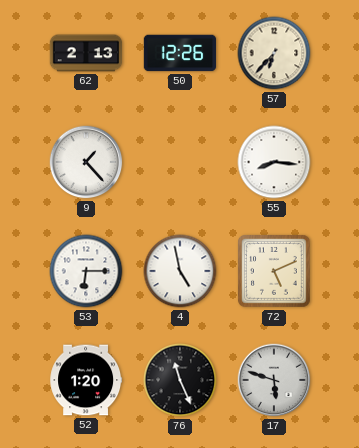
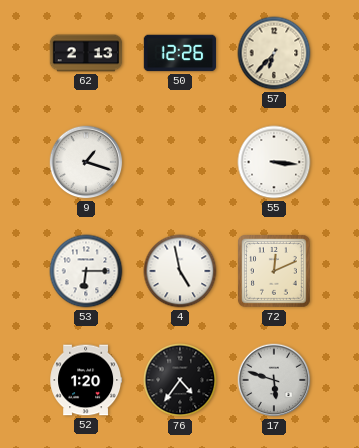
9: 1:23 -> 1:18
55: 8:16 -> 3:16
72: 5:11 -> 12:11
76: 11:26 -> 4:36
